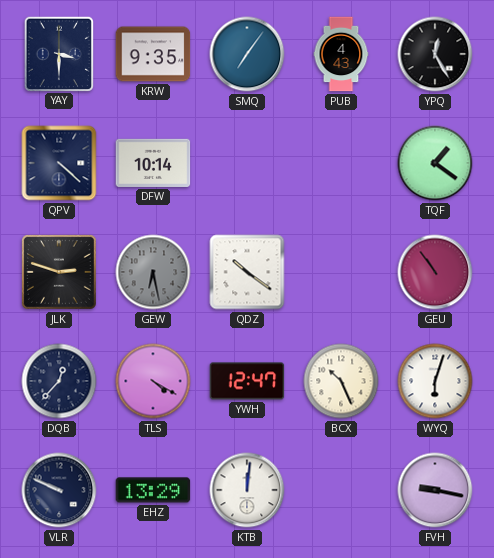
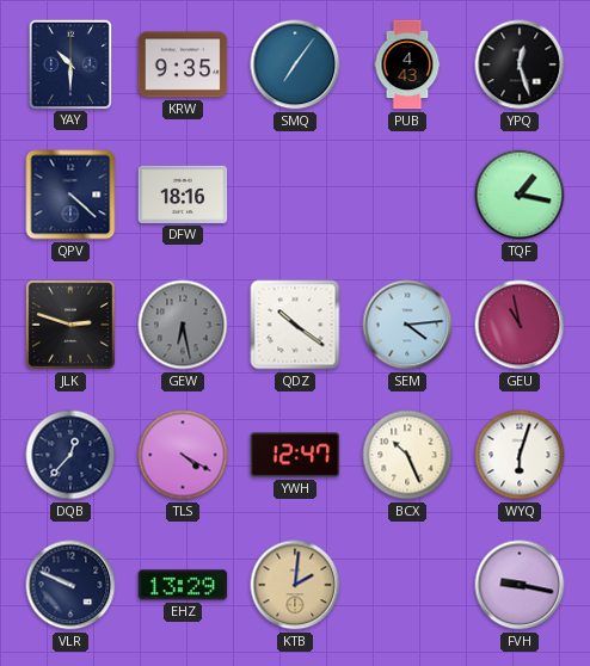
YAY: 3:30 -> 10:30
YPQ: 12:25 -> 12:27
DFW: 10:14 -> 18:16
TQF: 1:21 -> 1:17
SEM: none -> 4:14
GEU: 10:54 -> 10:58
KTB: 12:01 -> 2:01
KTB dial: white -> champagne
